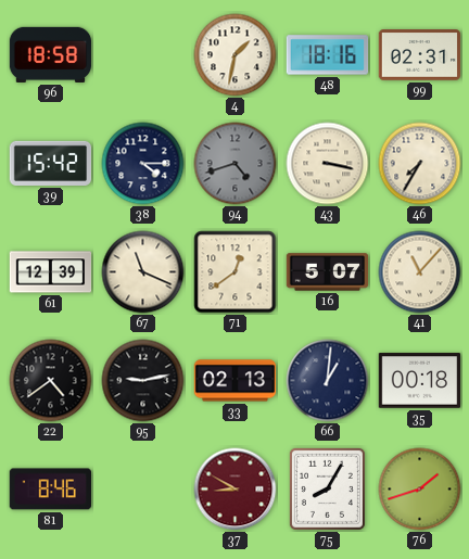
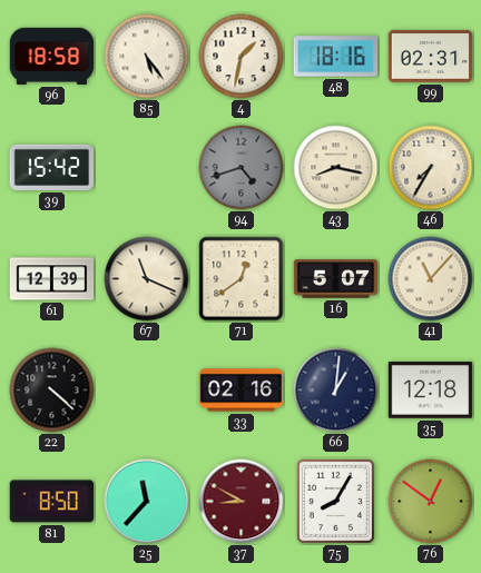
85: none -> 5:24
38: 4:15 -> none
43: 3:17 -> 8:17
22: 4:39 -> 4:22
95: 9:13 -> none
33: 02:13 -> 02:16
35: 00:18 -> 12:18
81: 8:46 -> 8:50
25: none -> 11:37
76: 1:42 -> 12:51
